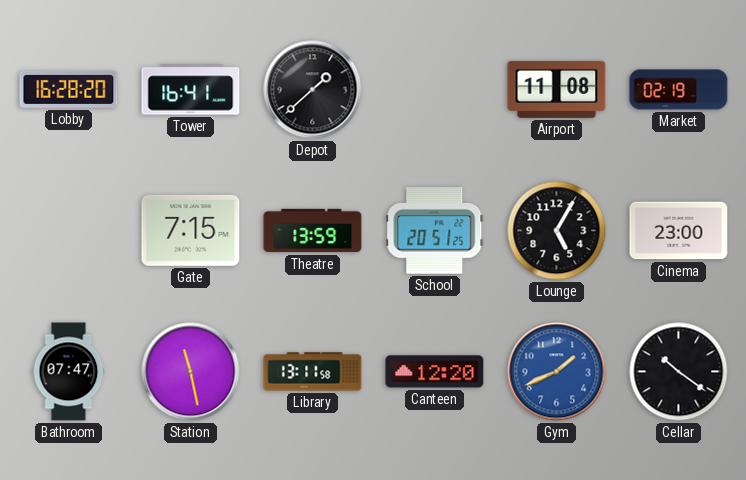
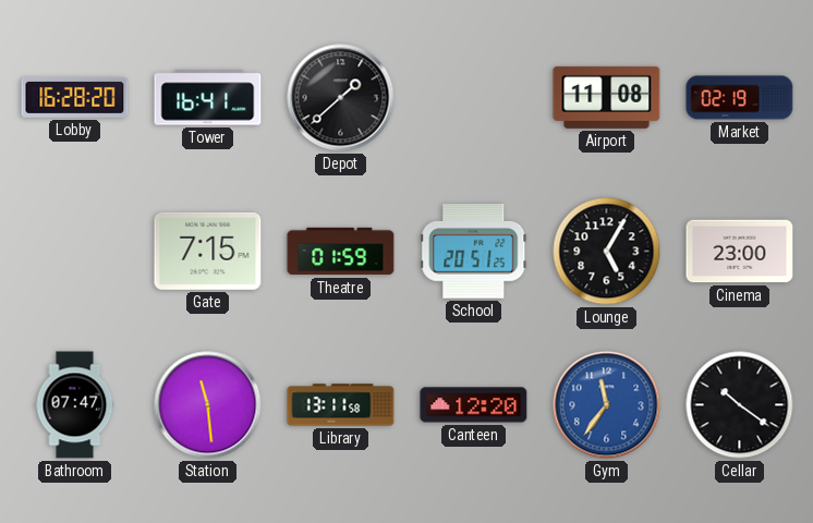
Theatre: 13:59 -> 01:59
Station: 11:28 -> 11:29
Gym: 1:41 -> 11:36
